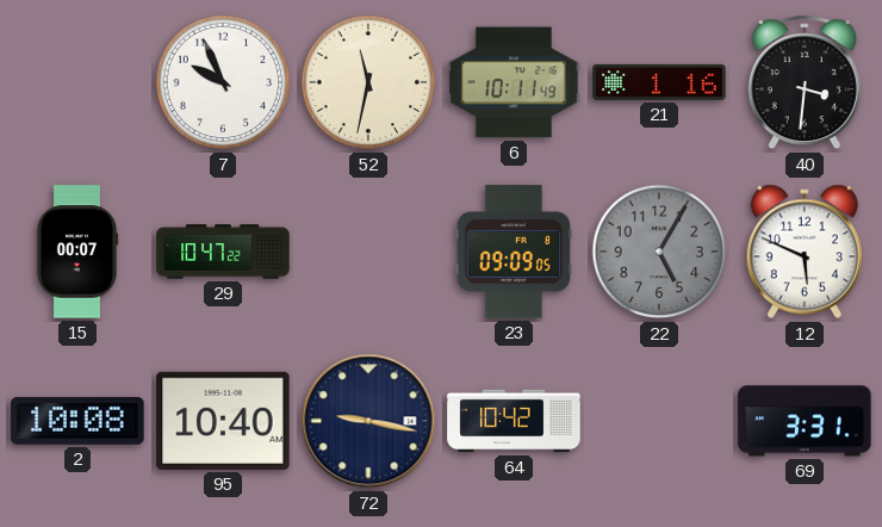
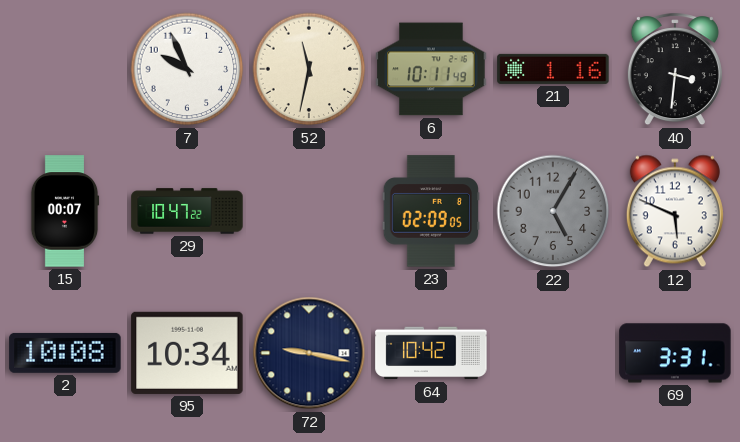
23: 09:09 -> 02:09
95: 10:40 -> 10:34
